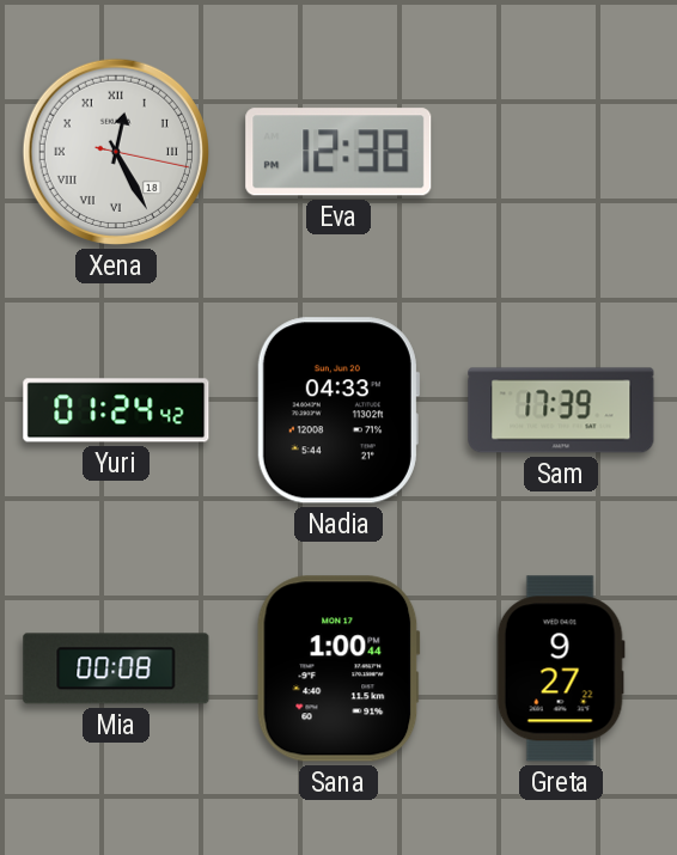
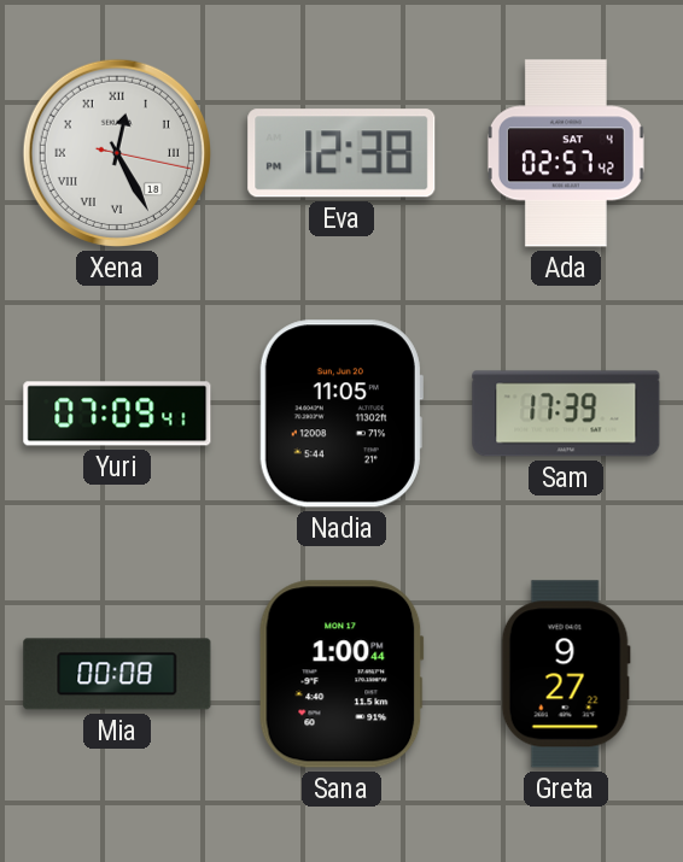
Ada: none -> 02:57
Yuri: 01:24 -> 07:09
Nadia: 04:33 -> 11:05
